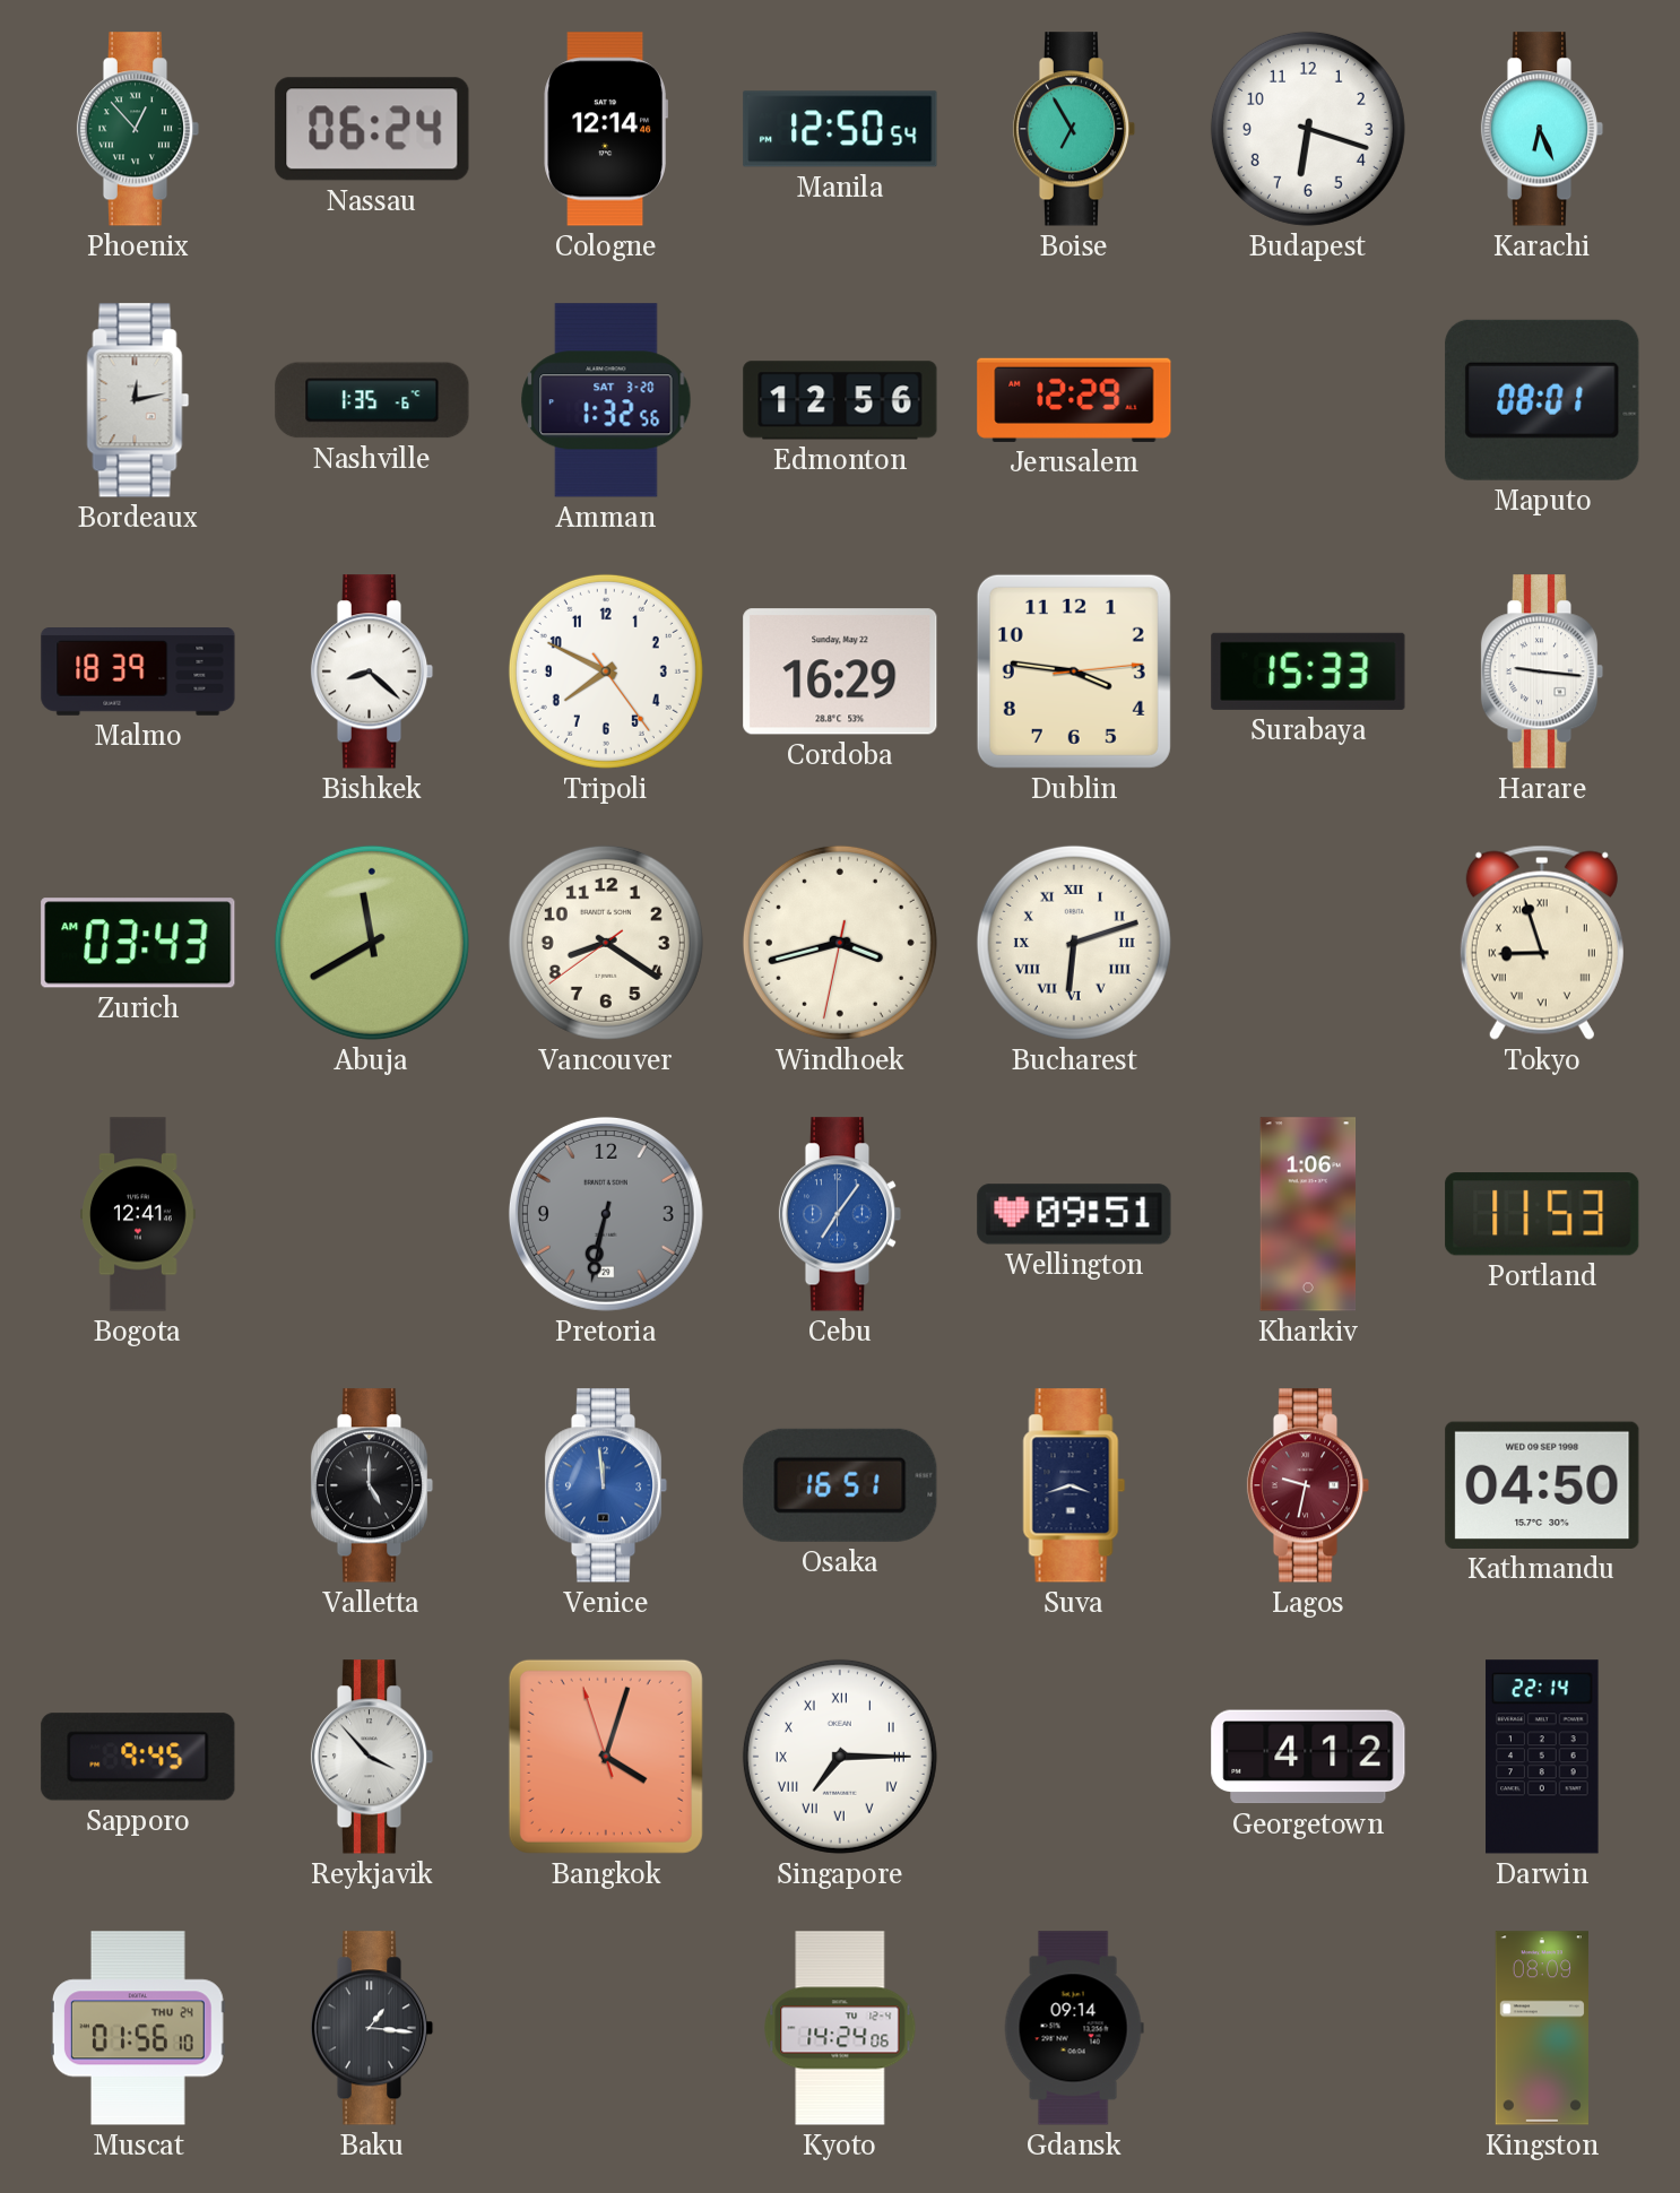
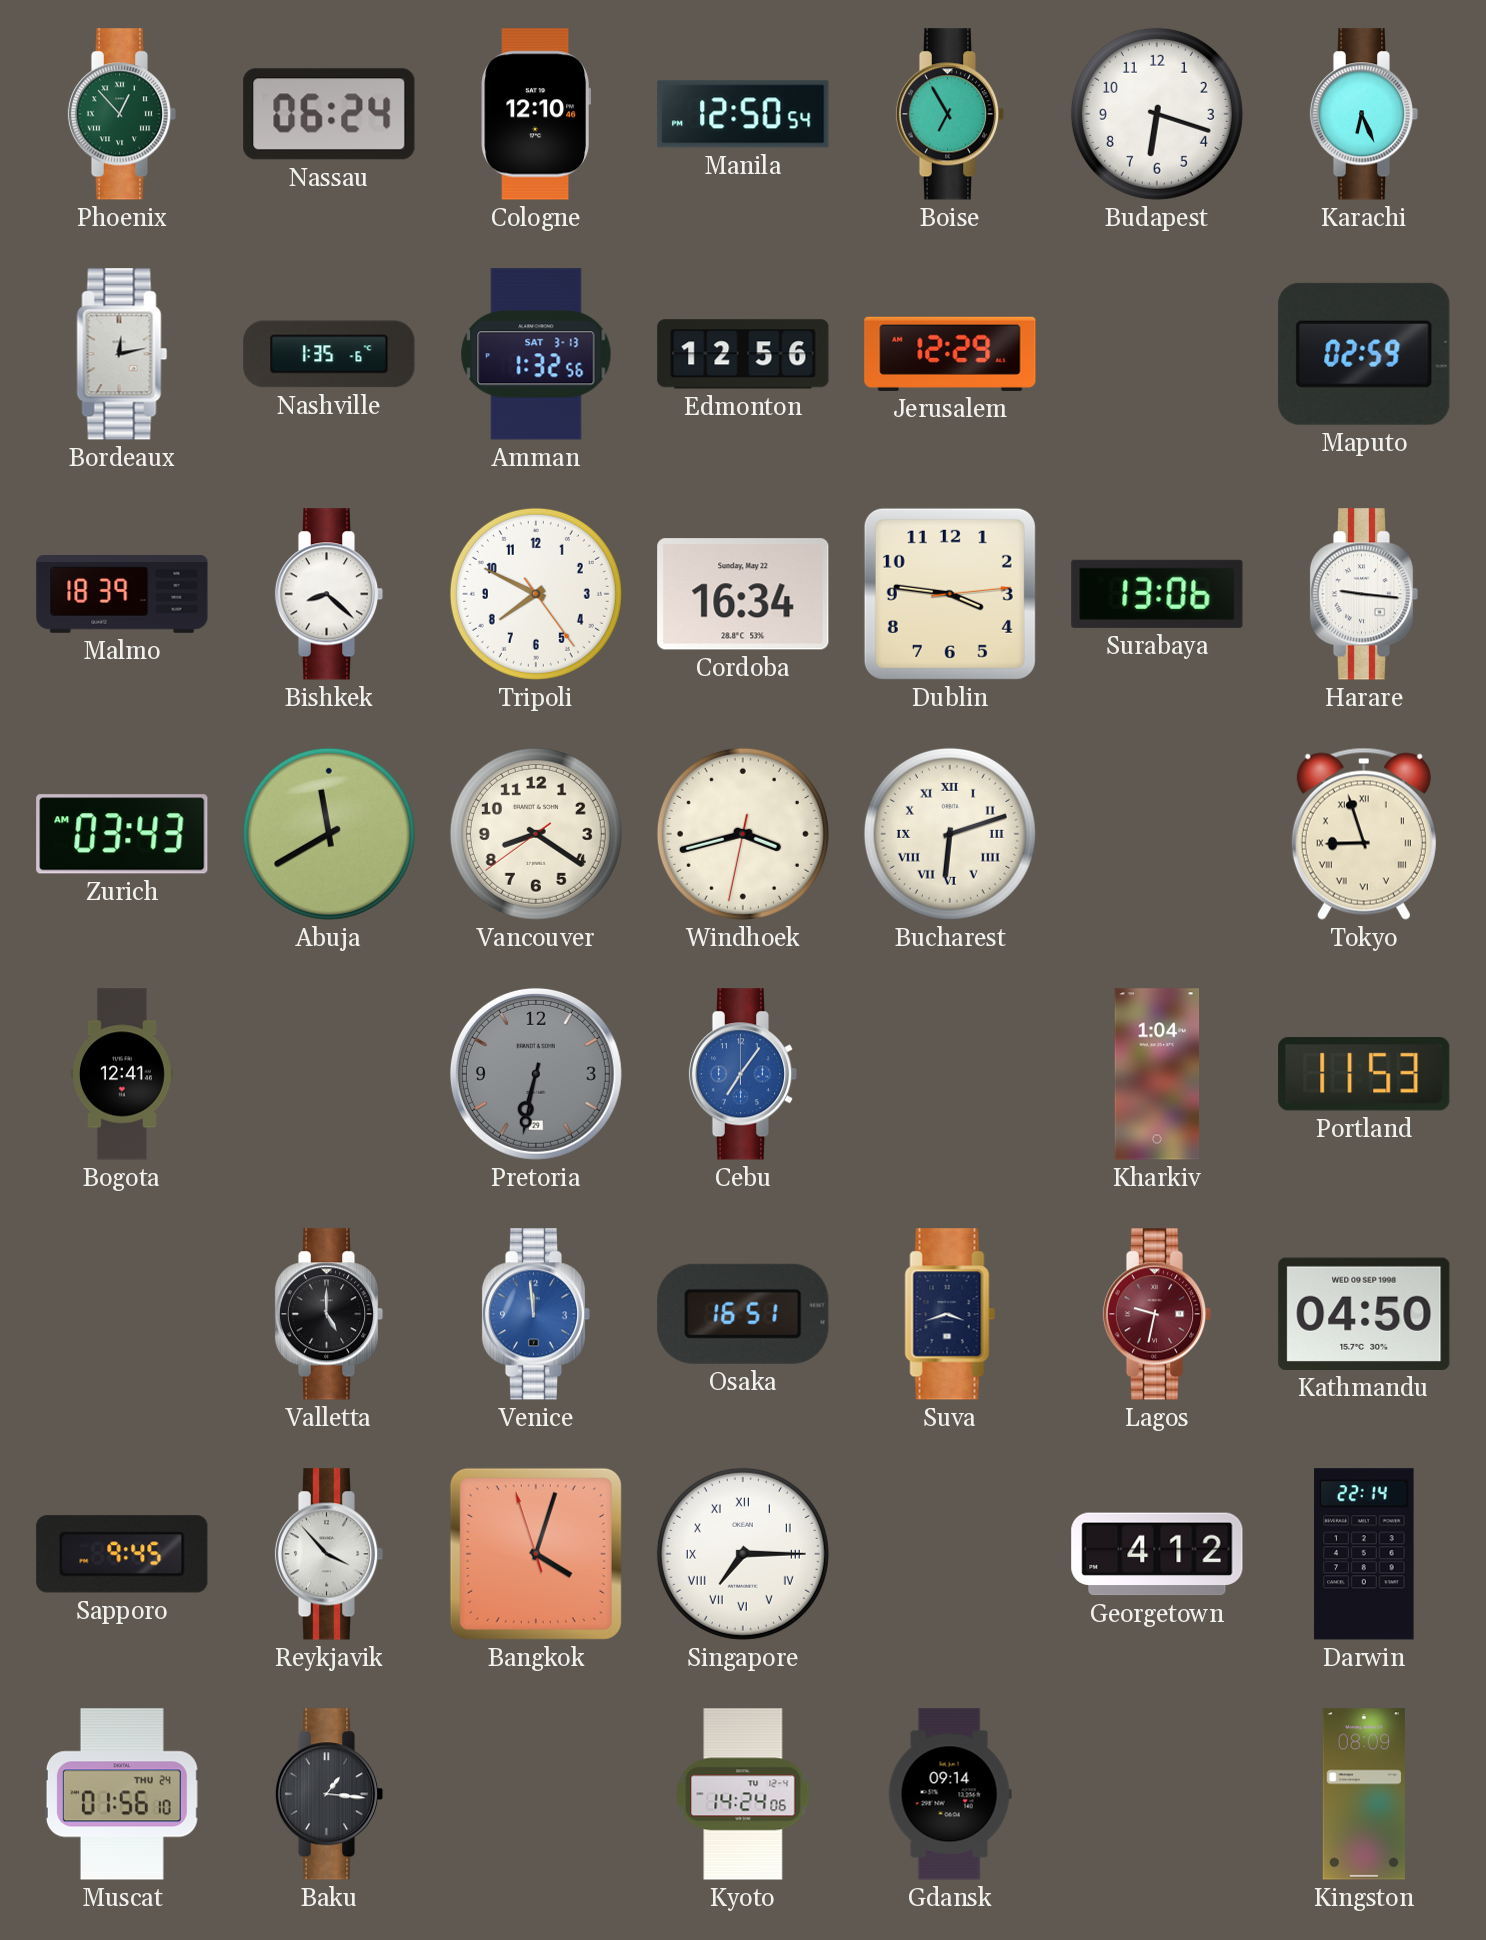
Cologne: 12:14 -> 12:10
Amman date: SAT 3-20 -> SAT 3-13
Maputo: 08:01 -> 02:59
Cordoba: 16:29 -> 16:34
Surabaya: 15:33 -> 13:06
Wellington: 09:51 -> none
Kharkiv: 1:06 -> 1:04
